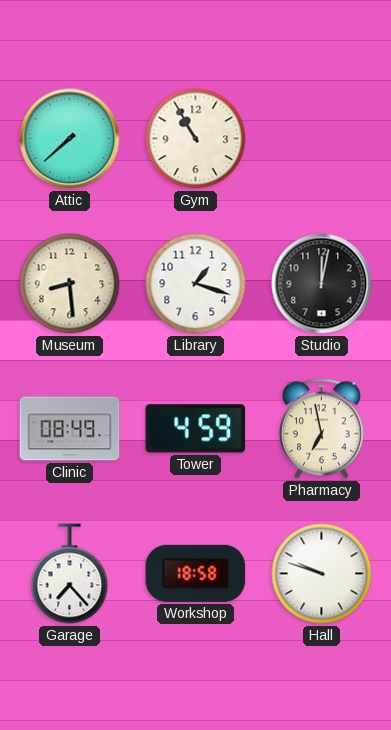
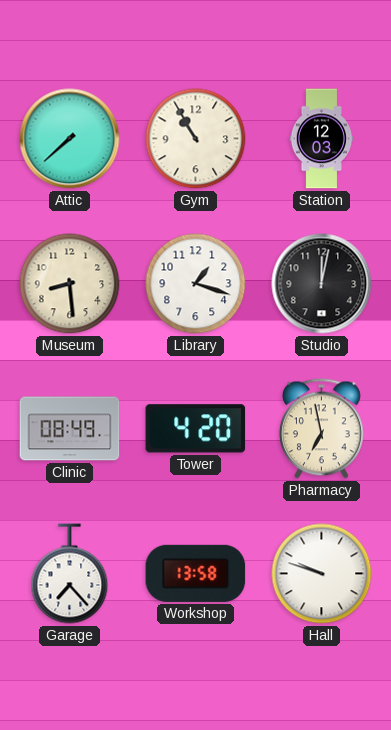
Station: none -> 12:03
Tower: 4:59 -> 4:20
Workshop: 18:58 -> 13:58
